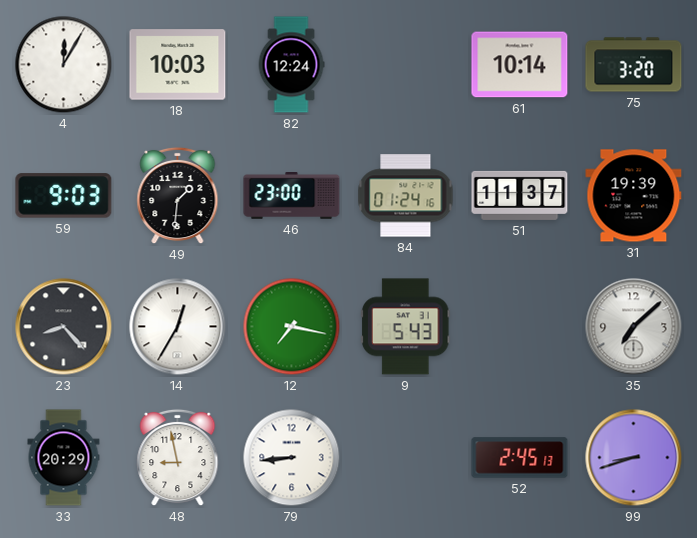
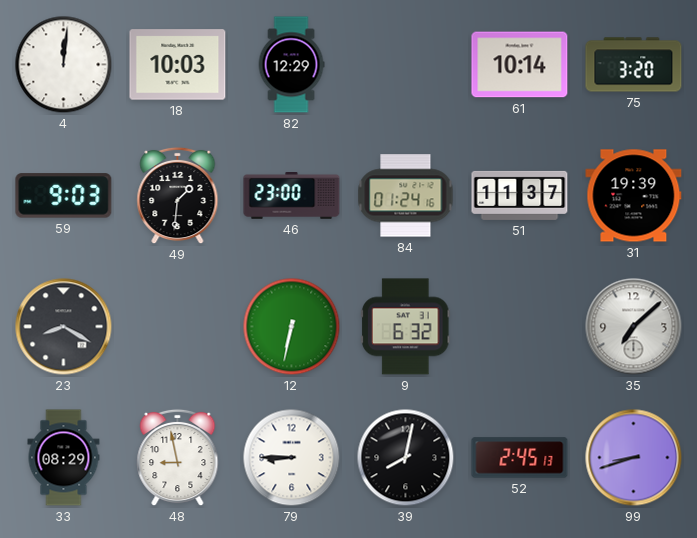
4: 12:05 -> 12:01
82: 12:24 -> 12:29
23: 8:23 -> 8:20
14: 12:35 -> none
12: 7:17 -> 6:32
9: 5:43 -> 6:32
33: 20:29 -> 08:29
79: 8:44 -> 8:45
39: none -> 8:02
